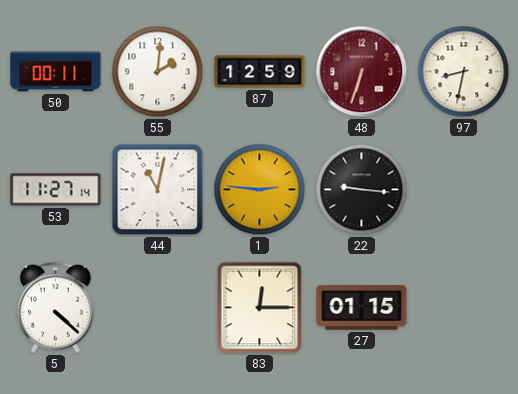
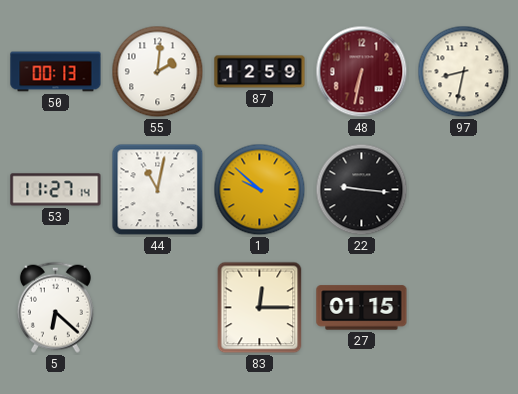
50: 00:11 -> 00:13
48: 6:33 -> 6:32
1: 2:46 -> 9:52
5: 4:22 -> 6:22
